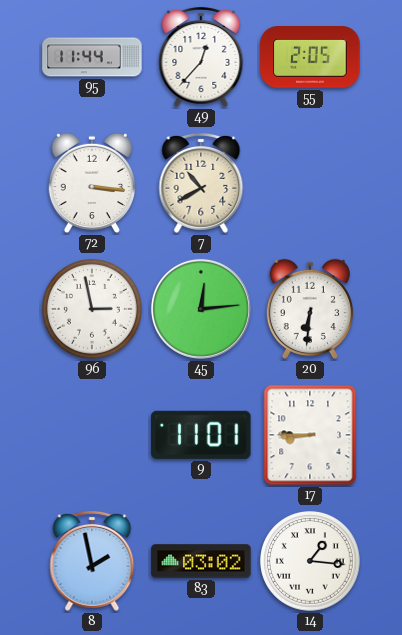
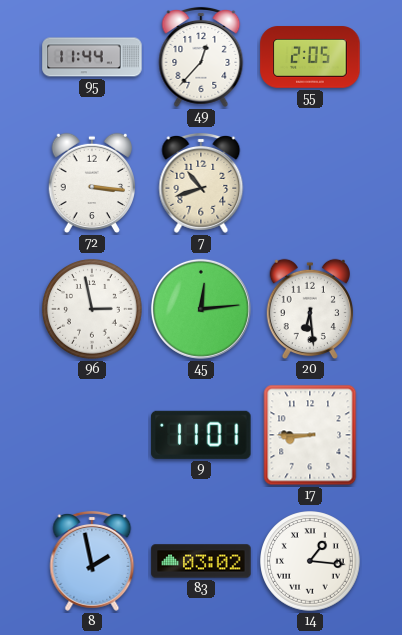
7: 10:40 -> 10:42
20: 6:31 -> 6:29
